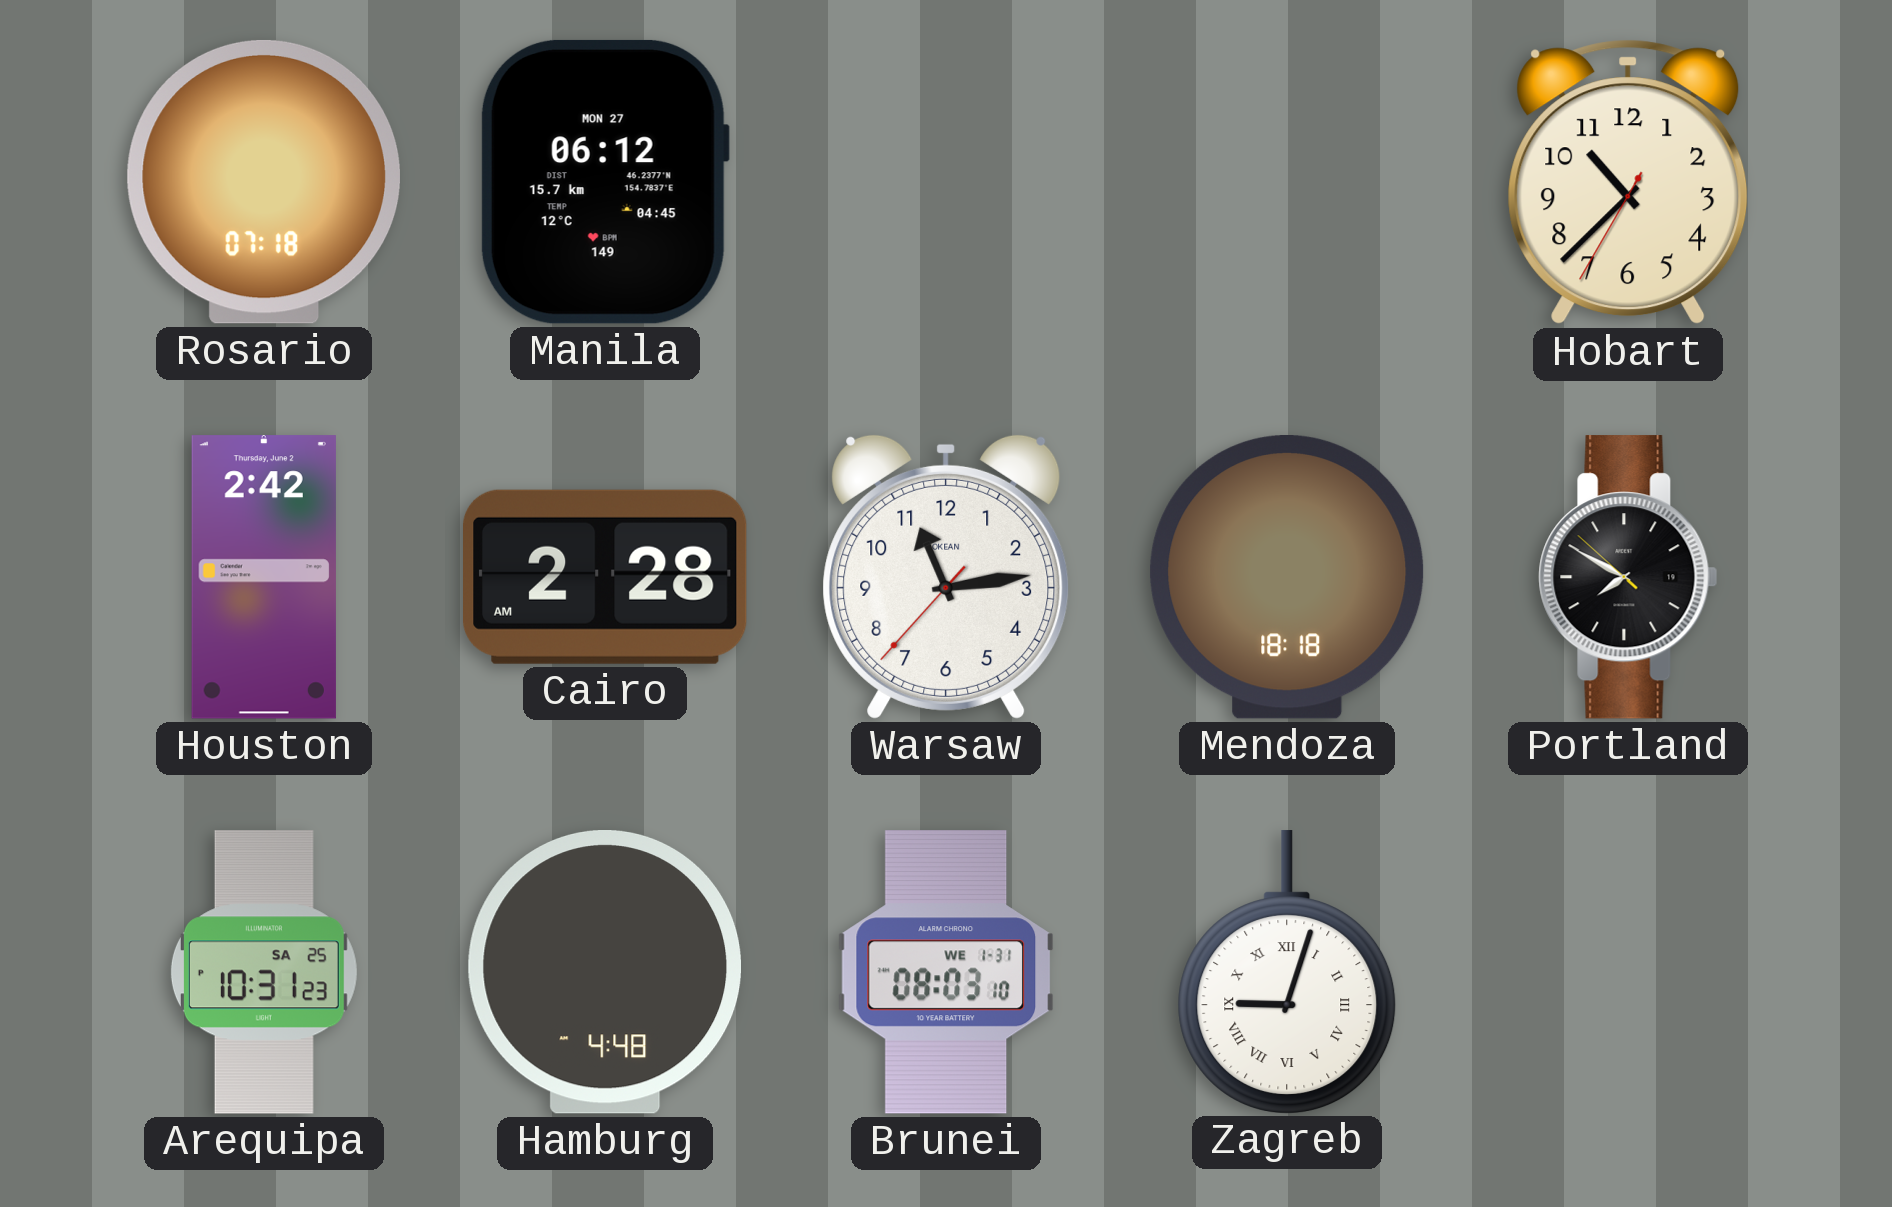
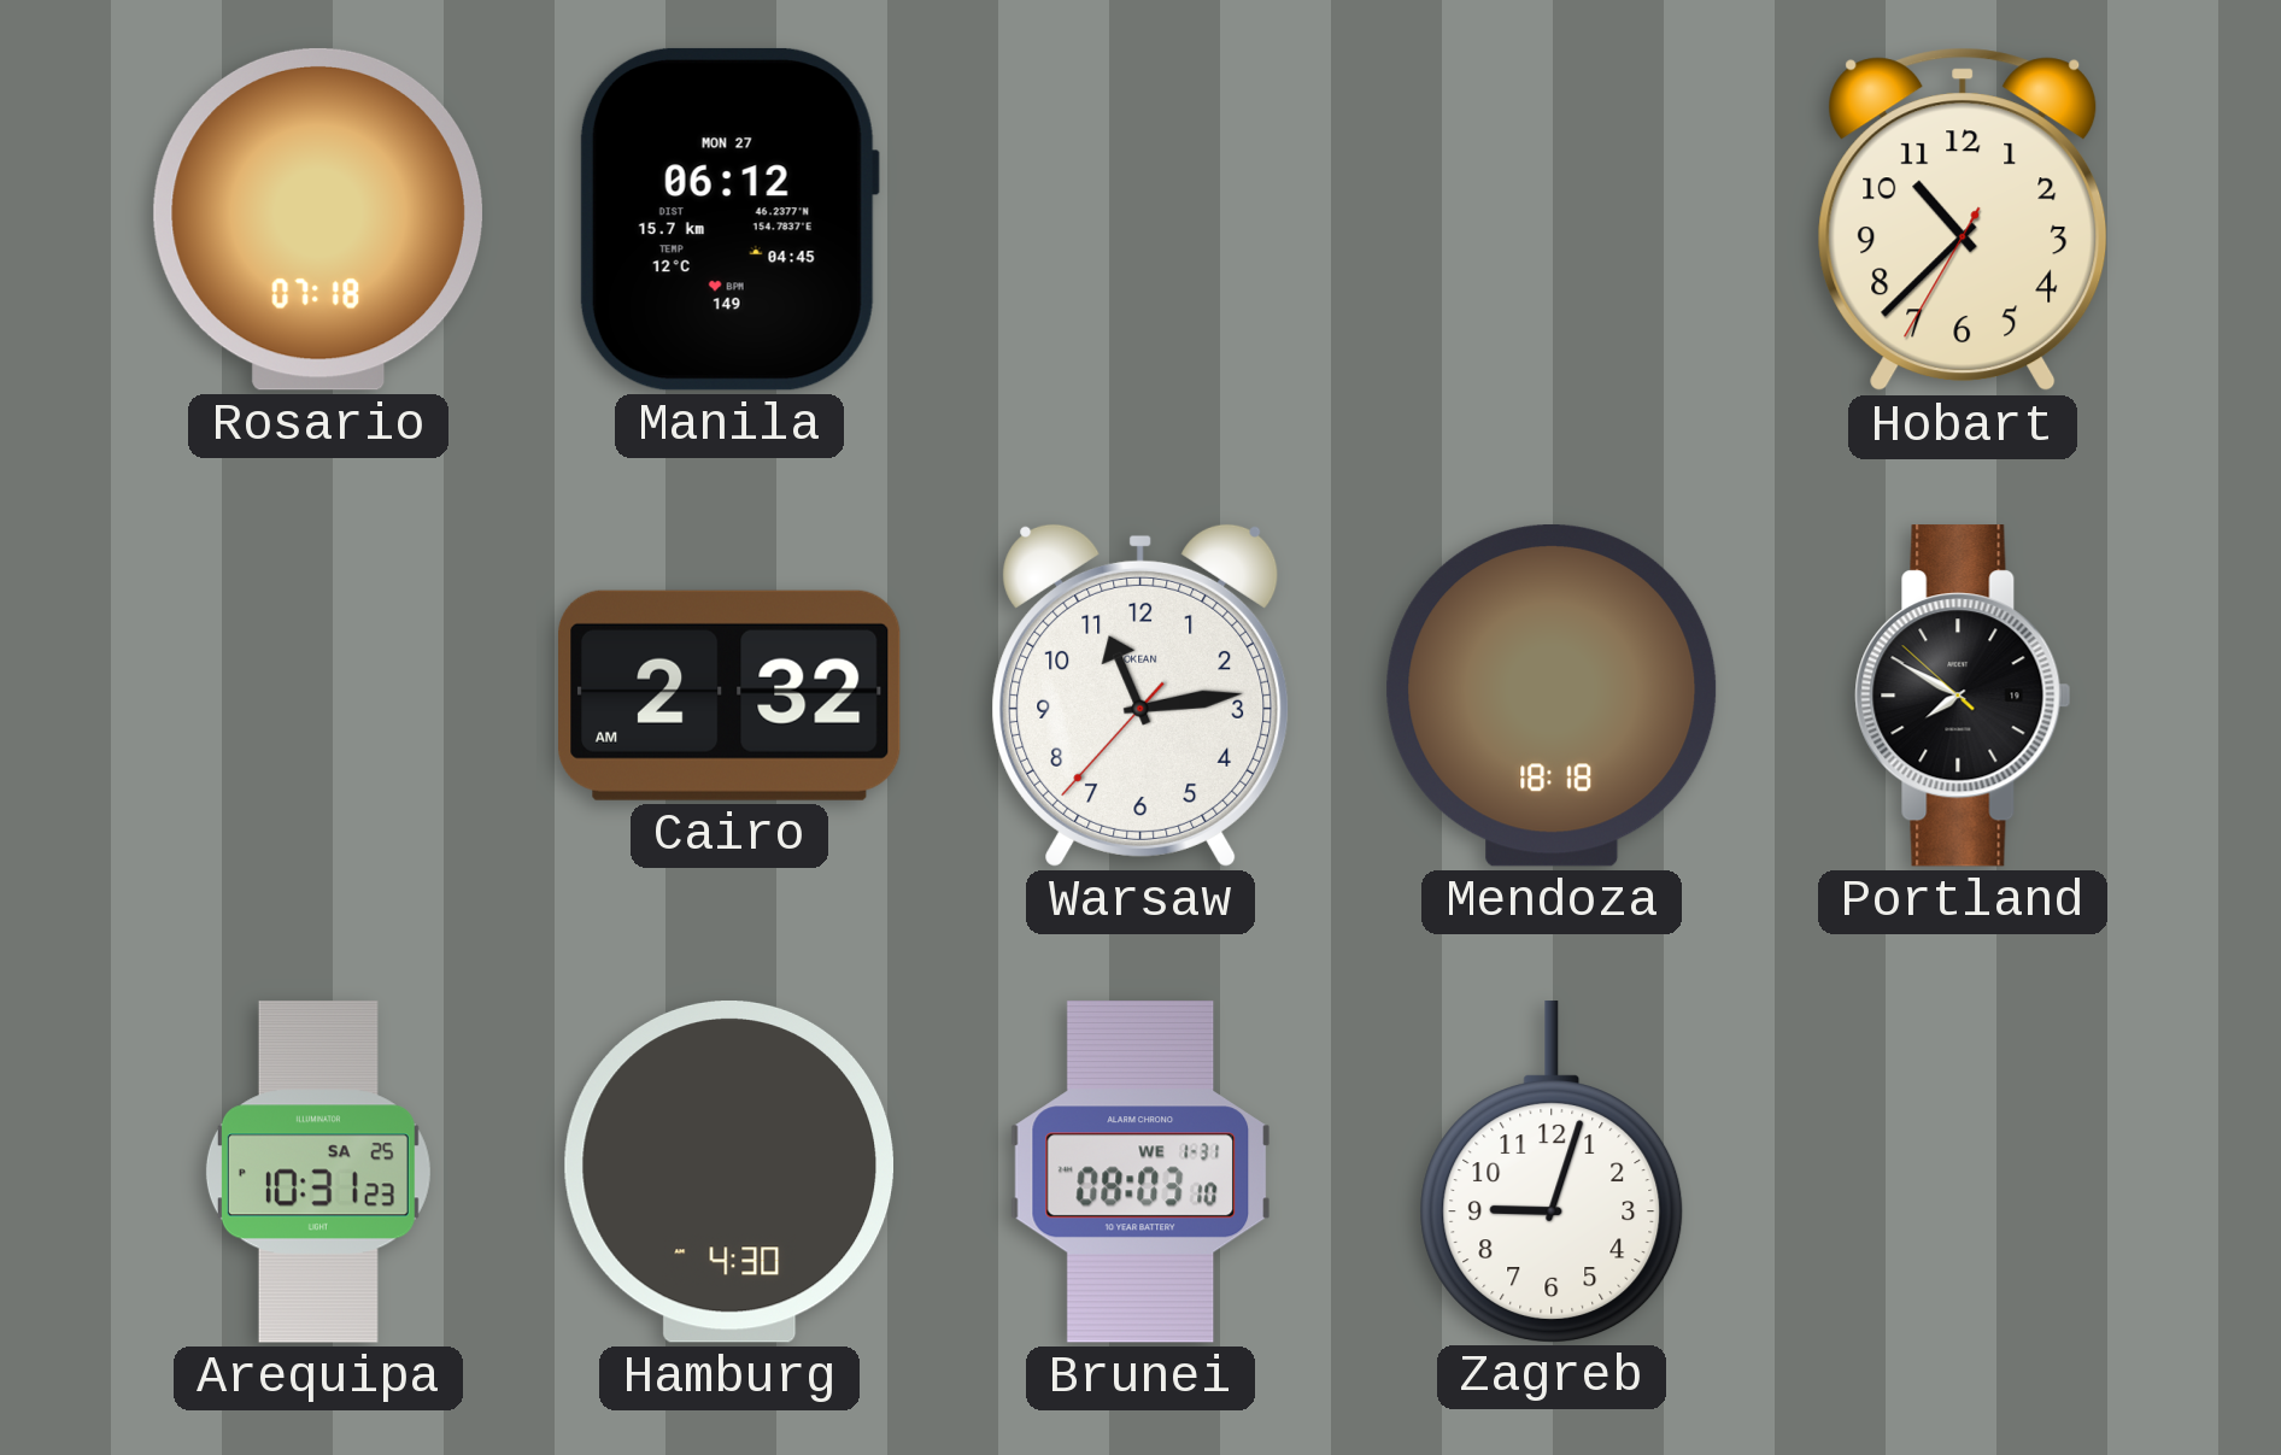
Houston: 2:42 -> none
Cairo: 2:28 -> 2:32
Hamburg: 4:48 -> 4:30
Zagreb numerals: Roman -> Arabic
